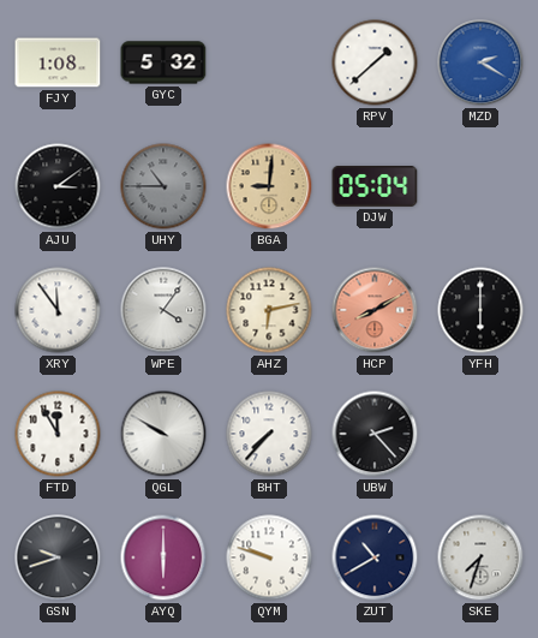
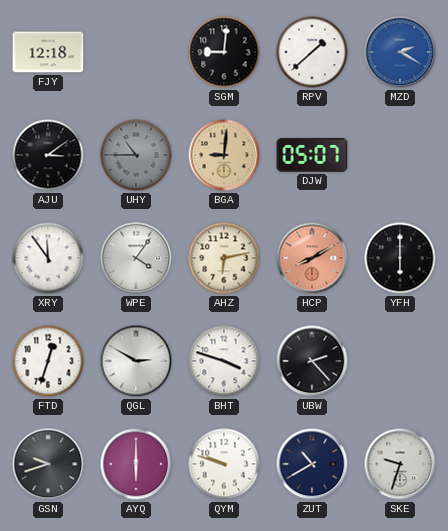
FJY: 1:08 -> 12:18
GYC: 5:32 -> none
SGM: none -> 9:01
DJW: 05:04 -> 05:07
FTD: 11:55 -> 12:33
QGL: 9:50 -> 2:50
BHT: 7:37 -> 3:48
SKE: 7:33 -> 9:33
